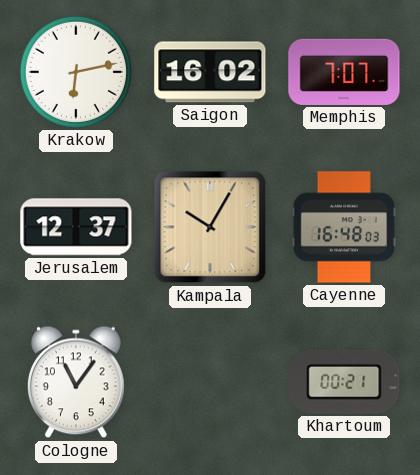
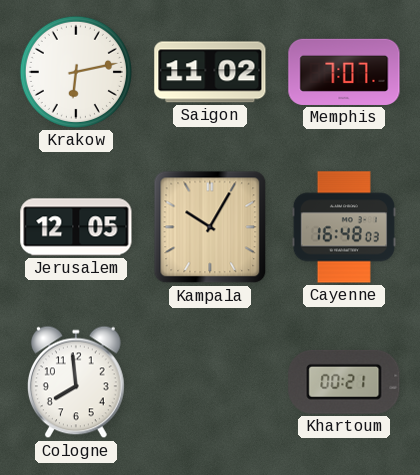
Saigon: 16:02 -> 11:02
Jerusalem: 12:37 -> 12:05
Cologne: 11:06 -> 7:59
